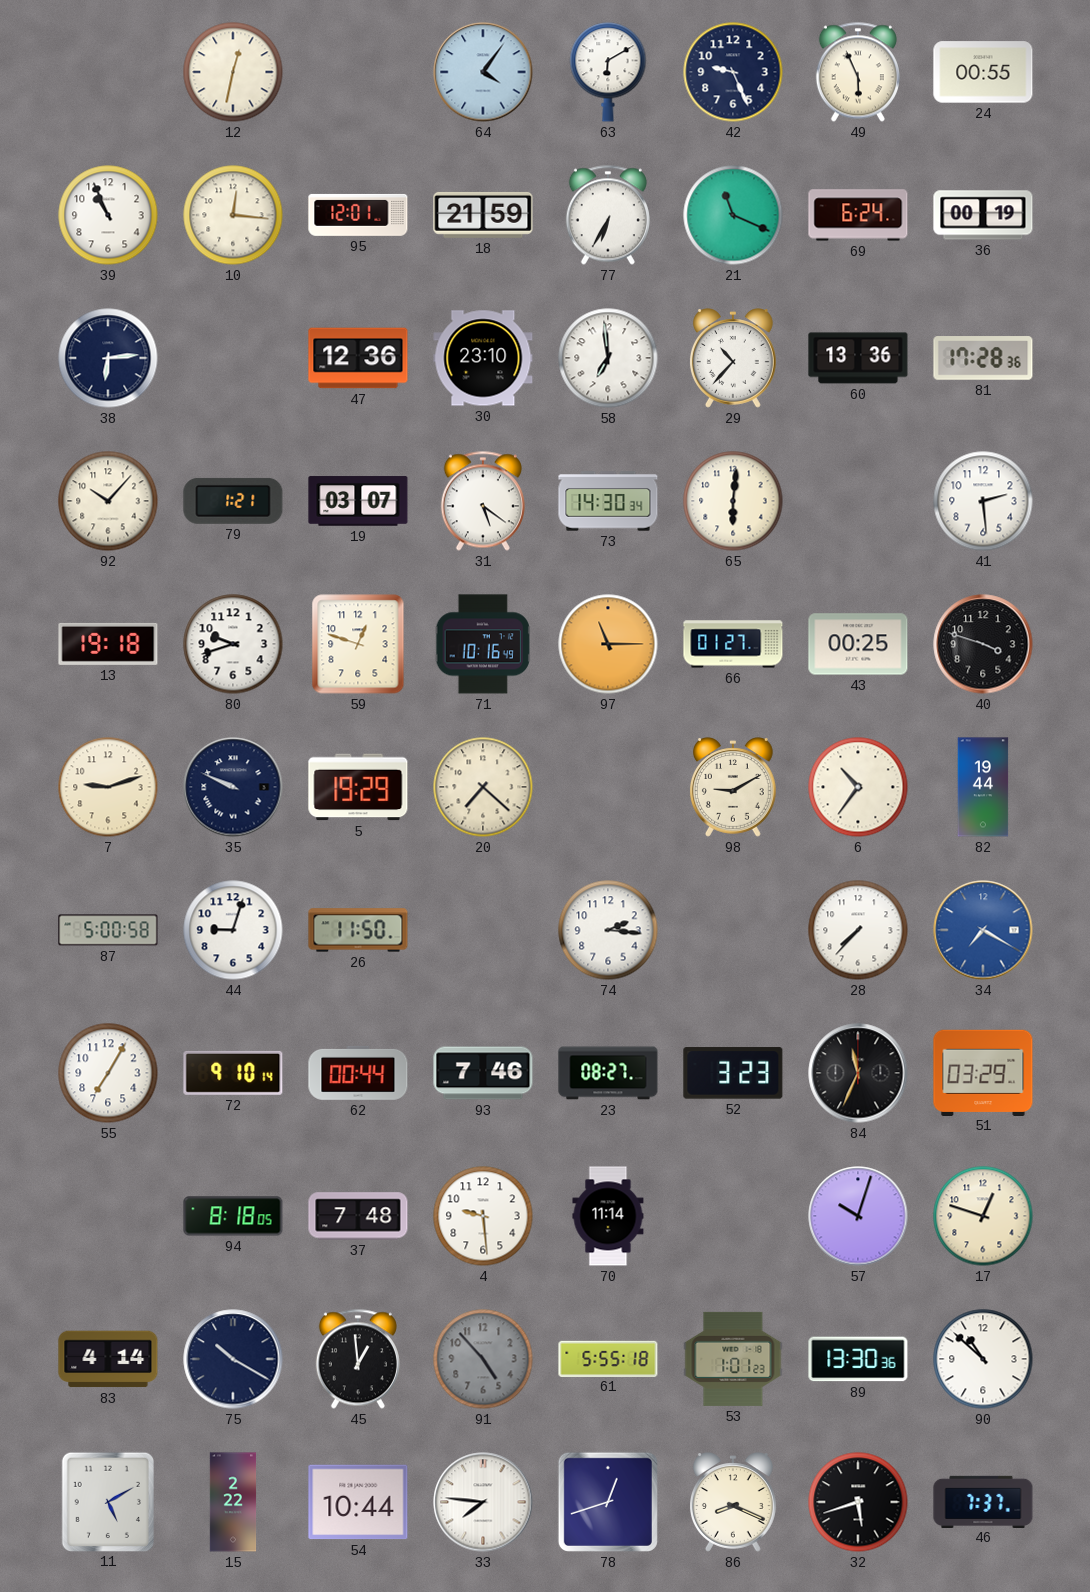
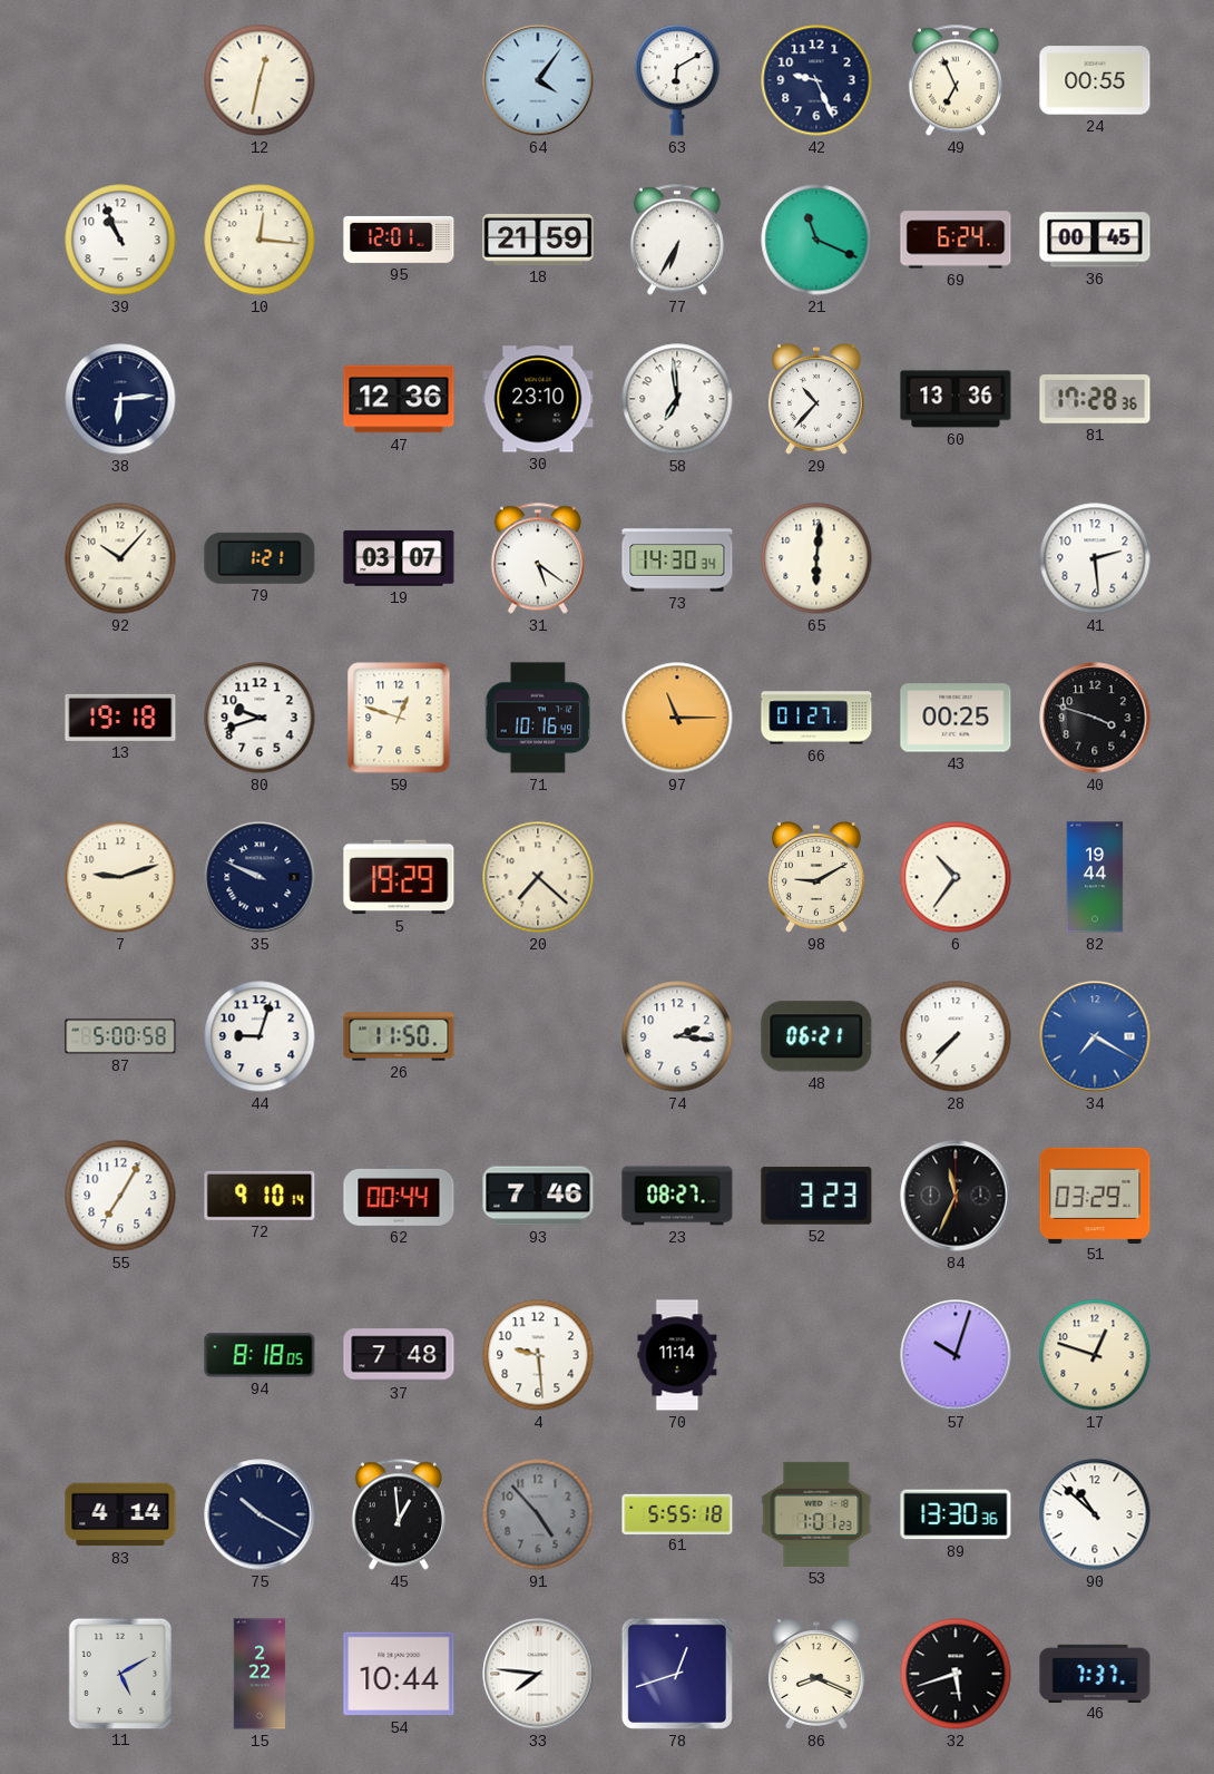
49: 5:56 -> 6:56
36: 00:19 -> 00:45
48: none -> 06:21
